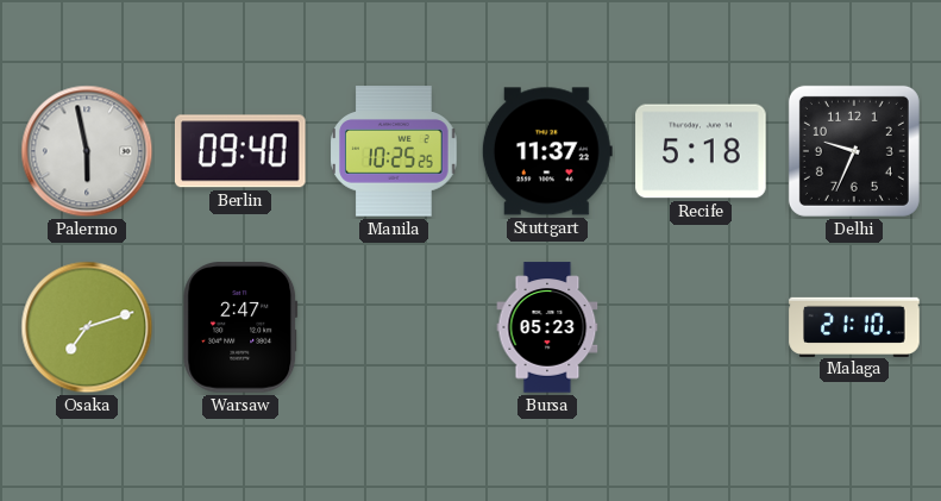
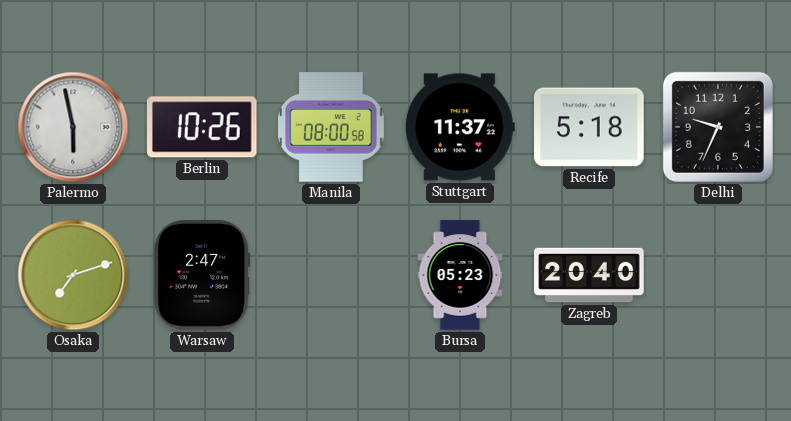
Berlin: 09:40 -> 10:26
Manila: 10:25 -> 08:00
Zagreb: none -> 20:40
Malaga: 21:10 -> none
